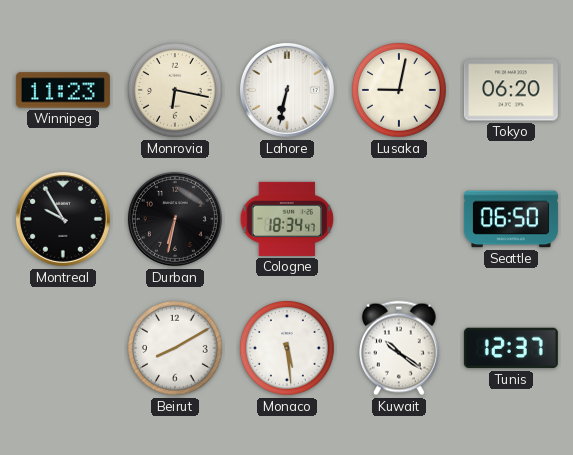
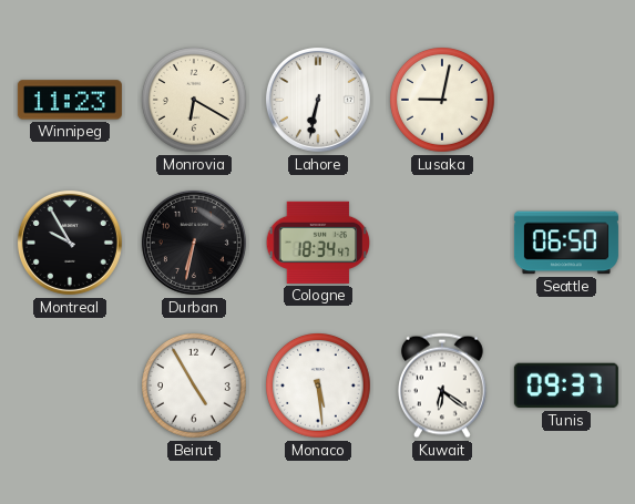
Monrovia: 6:17 -> 6:20
Tokyo: 06:20 -> none
Beirut: 8:10 -> 4:55
Kuwait: 10:21 -> 6:21
Tunis: 12:37 -> 09:37
